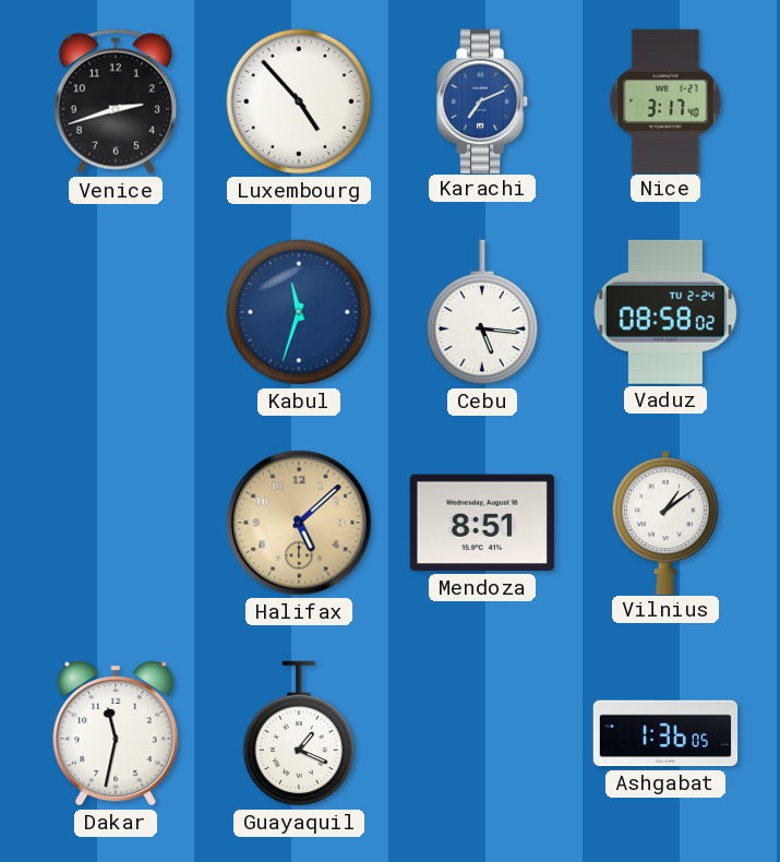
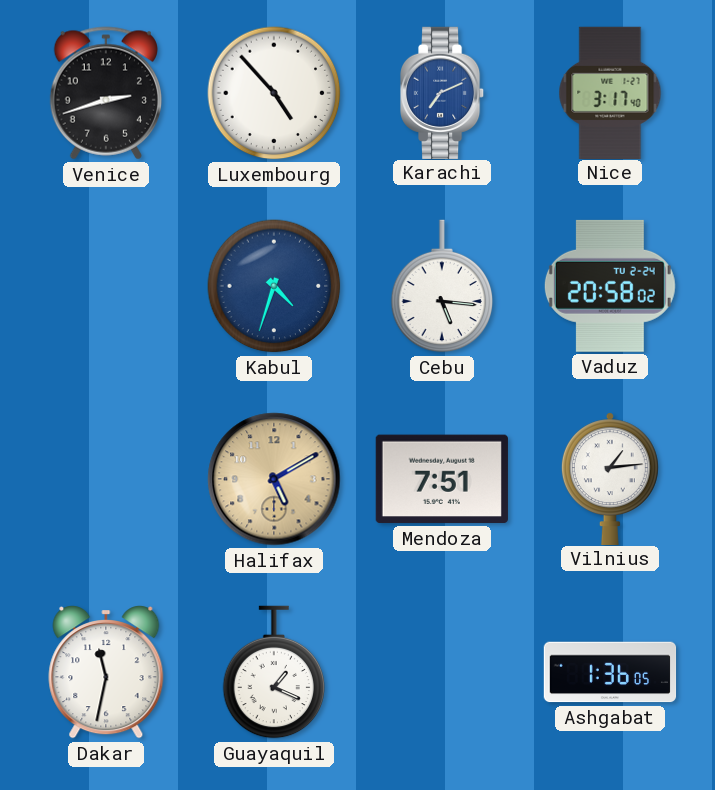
Kabul: 11:33 -> 4:33
Vaduz: 08:58 -> 20:58
Halifax: 5:08 -> 5:10
Mendoza: 8:51 -> 7:51
Vilnius: 1:09 -> 1:14
